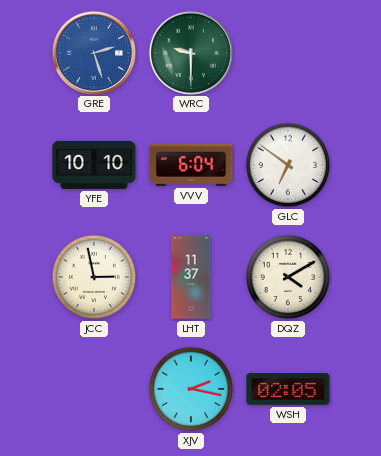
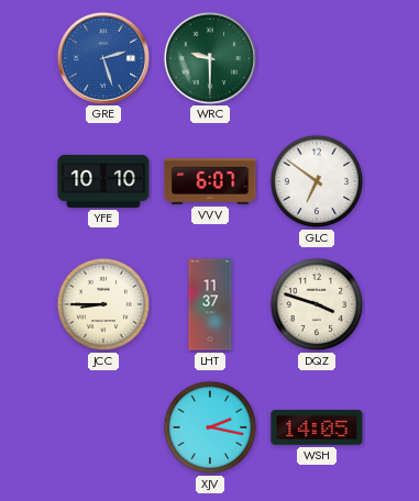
VVV: 6:04 -> 6:07
JCC: 2:58 -> 8:45
DQZ: 4:10 -> 3:48
WSH: 02:05 -> 14:05
